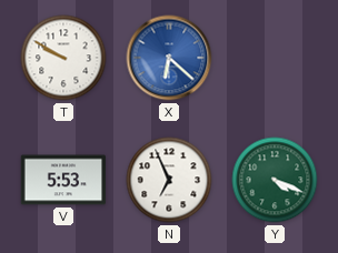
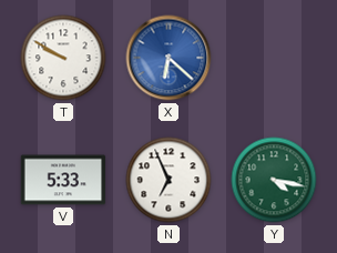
V: 5:53 -> 5:33
Y: 4:19 -> 4:17
